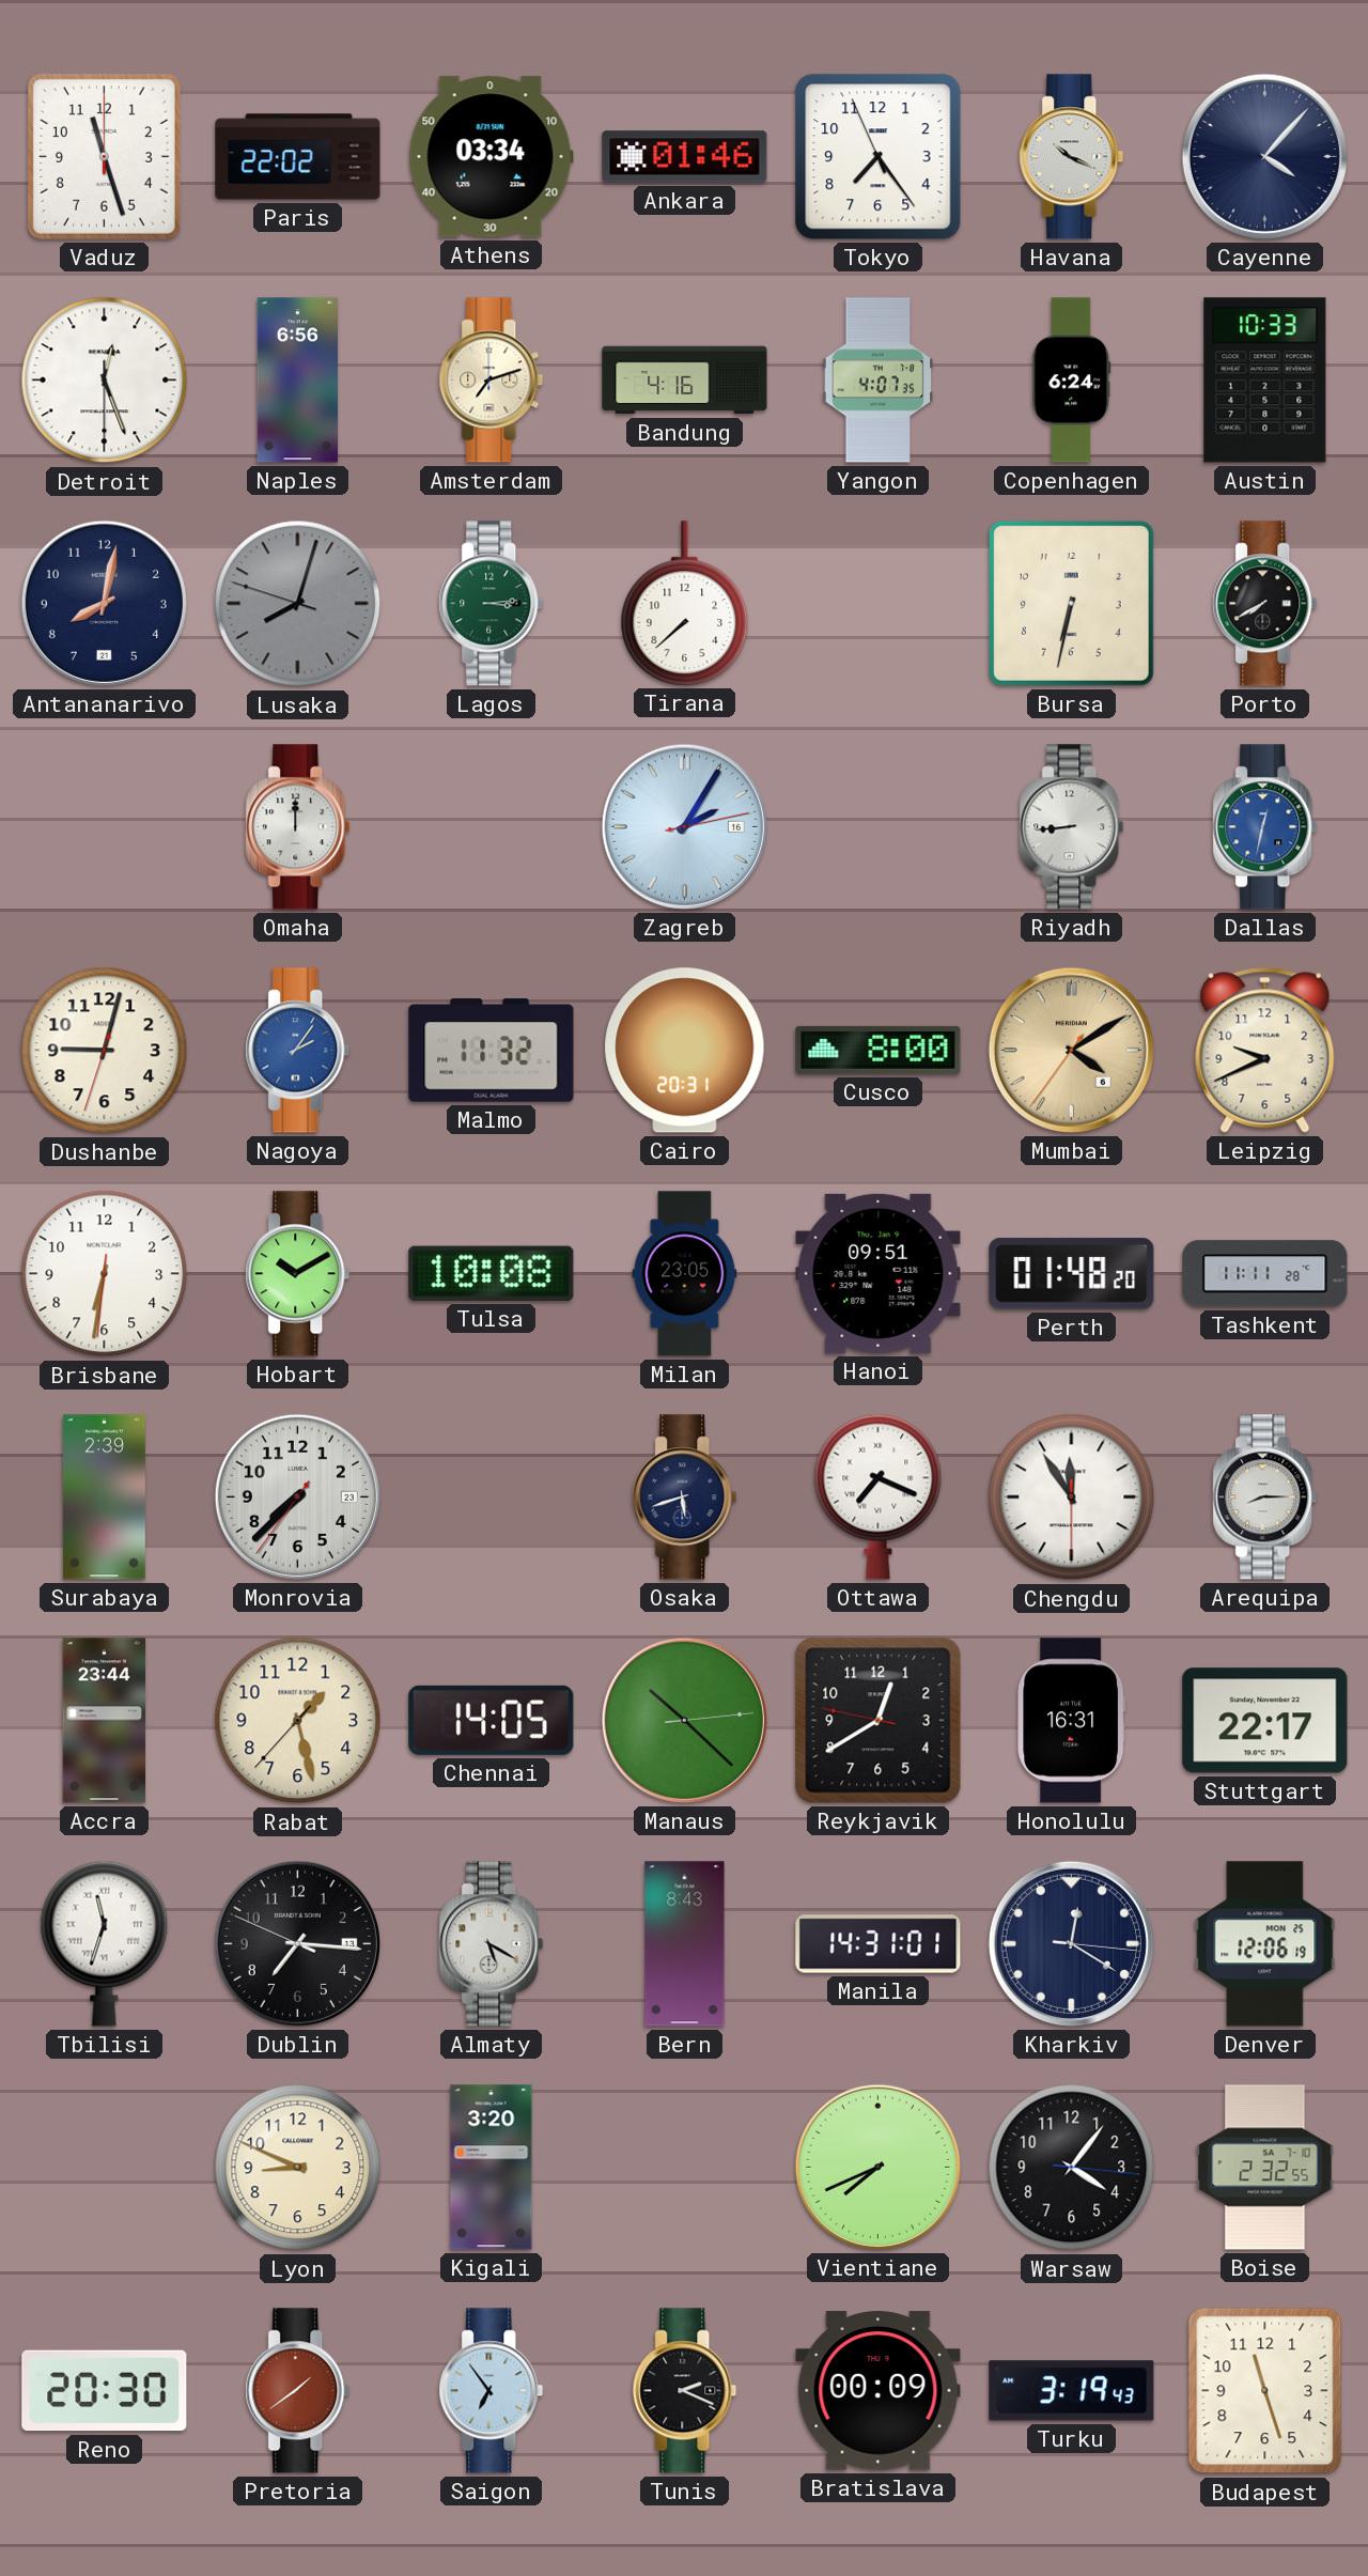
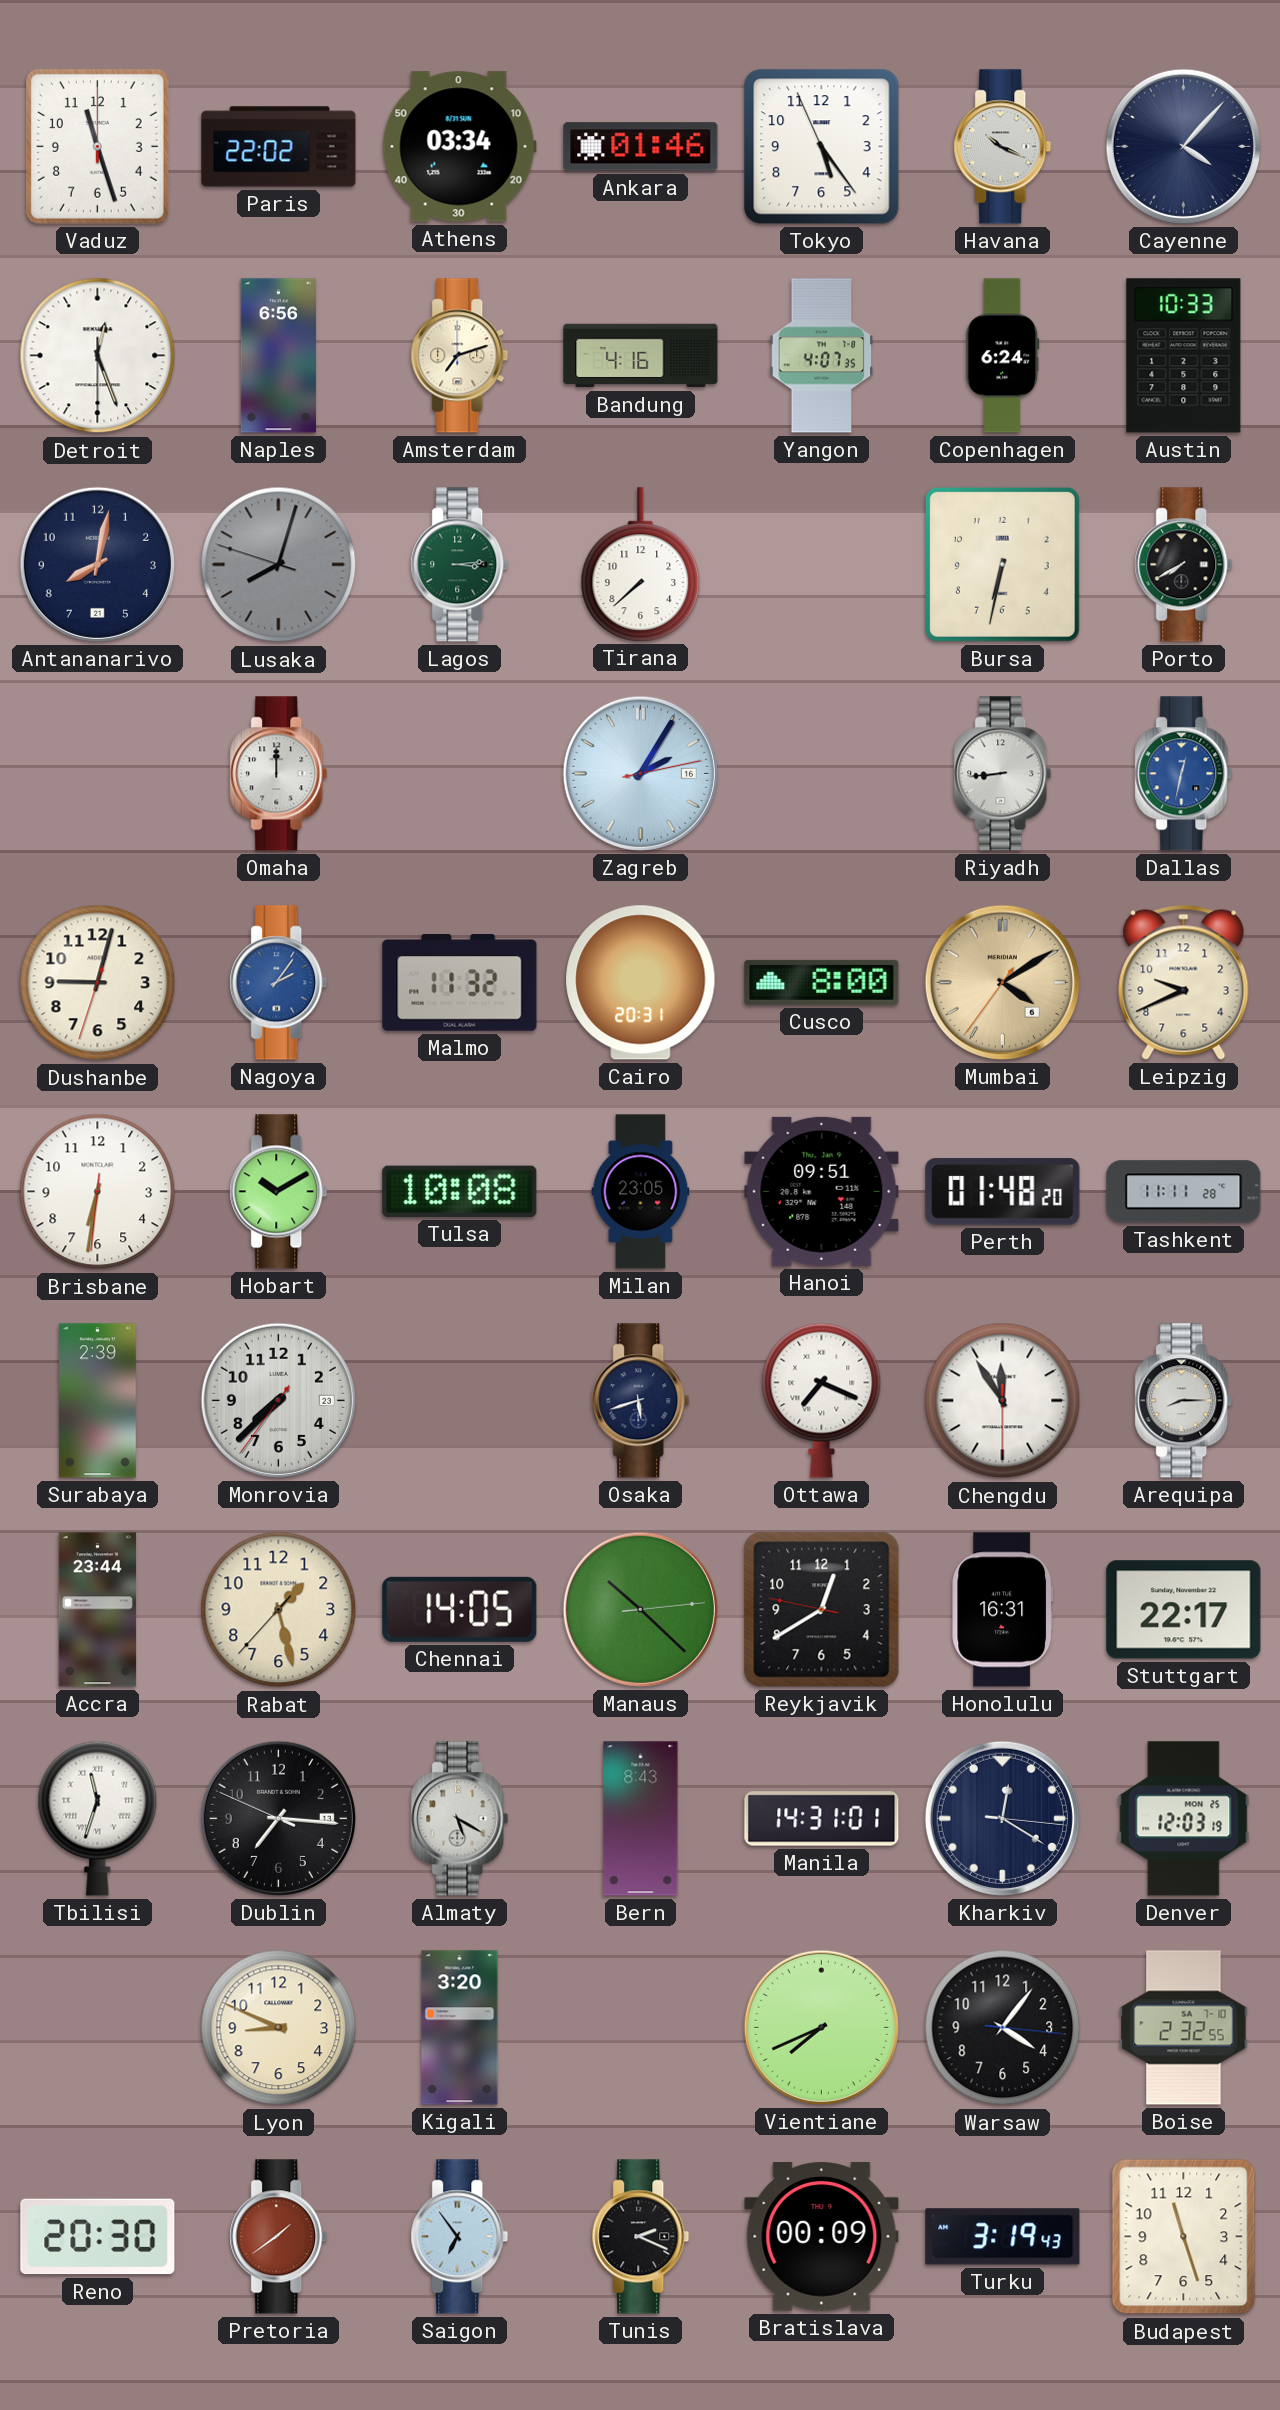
Tokyo: 7:23 -> 5:23
Denver: 12:06 -> 12:03
